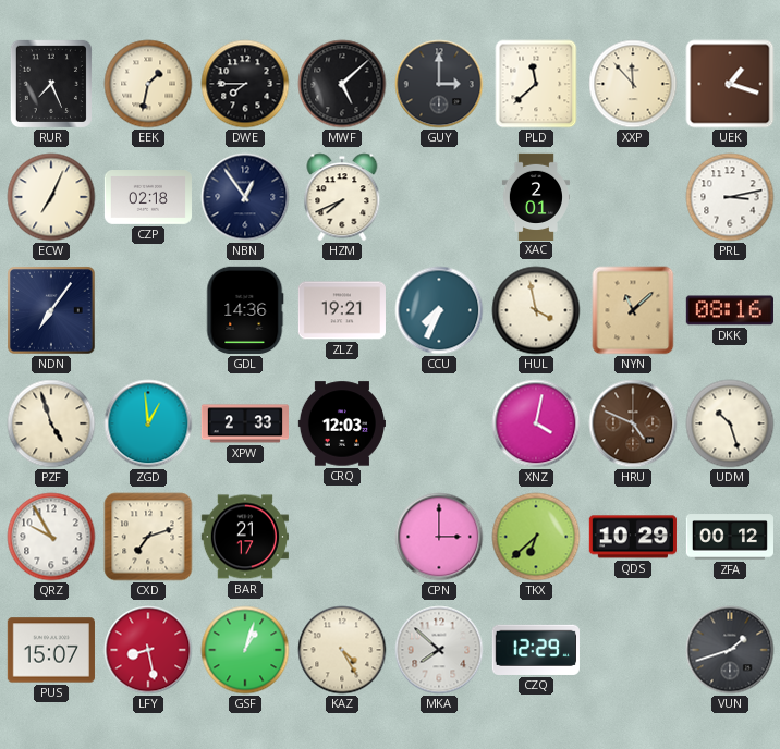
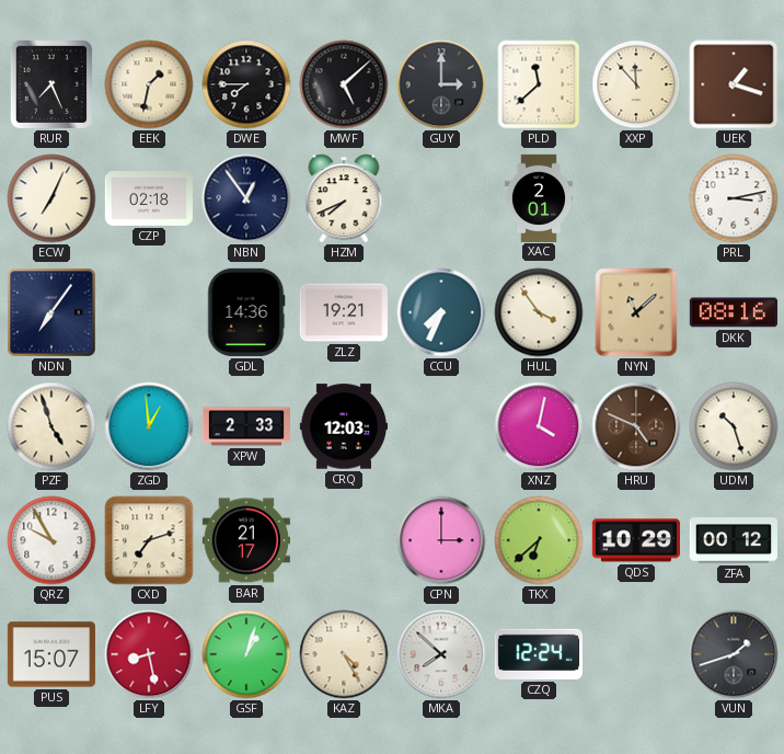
HUL: 3:58 -> 3:54
CZQ: 12:29 -> 12:24
